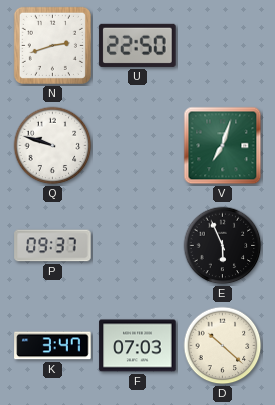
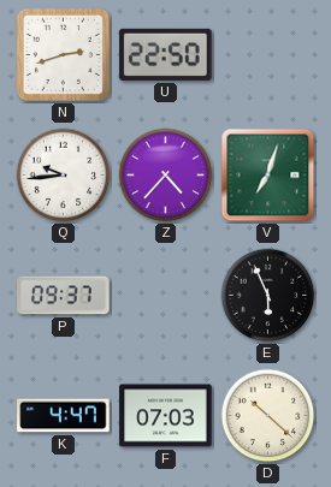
Q: 9:48 -> 9:44
Z: none -> 4:37
K: 3:47 -> 4:47
